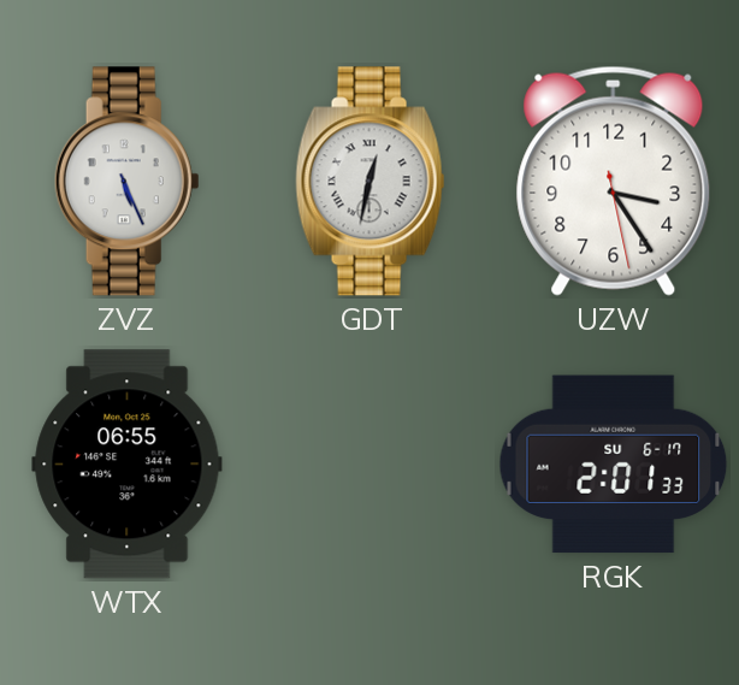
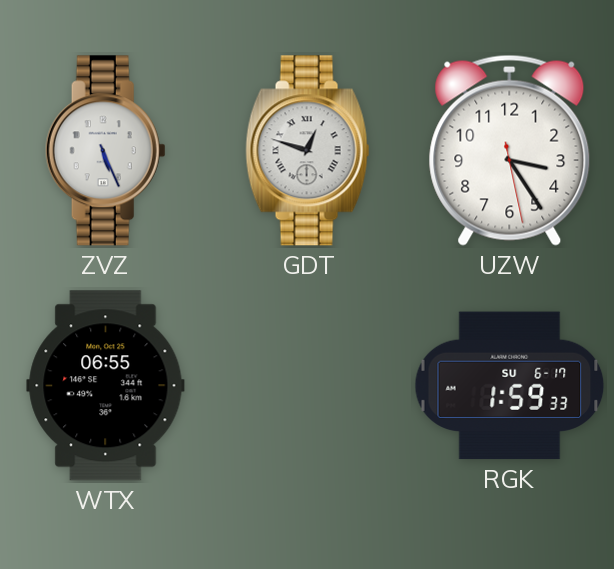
GDT: 12:32 -> 12:48
RGK: 2:01 -> 1:59
